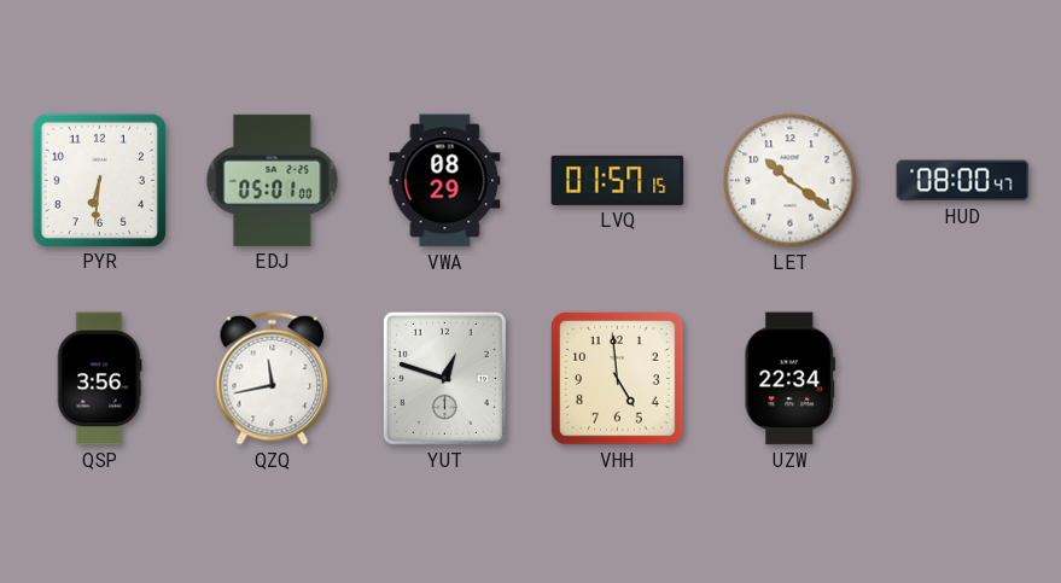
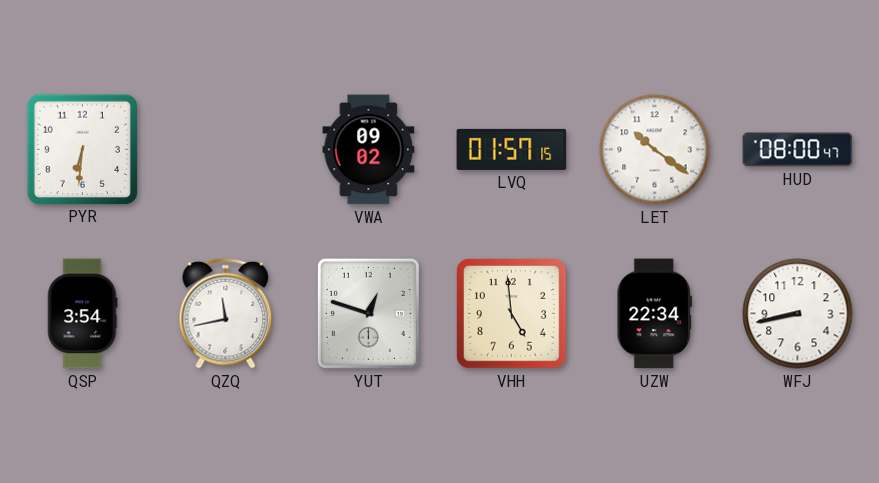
EDJ: 05:01 -> none
VWA: 08:29 -> 09:02
QSP: 3:56 -> 3:54
WFJ: none -> 8:43
